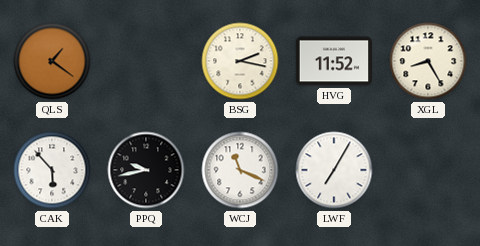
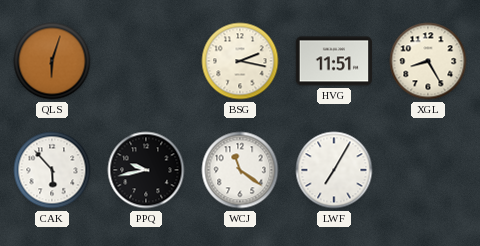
QLS: 1:21 -> 6:03
HVG: 11:52 -> 11:51
WCJ: 11:19 -> 11:21
